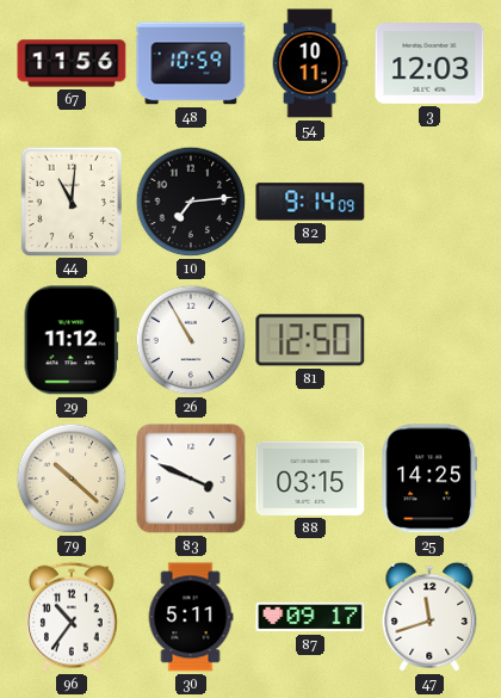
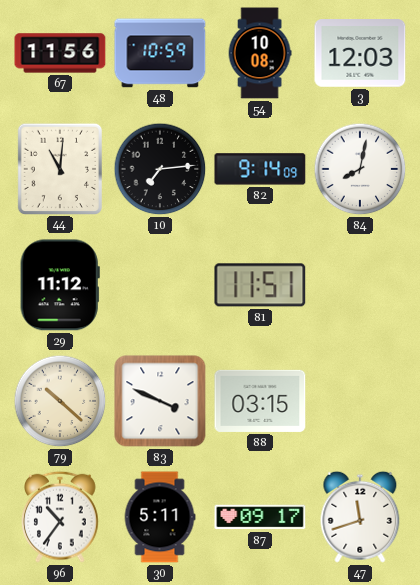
54: 10:11 -> 10:08
84: none -> 8:02
26: 10:55 -> none
81: 12:50 -> 11:51
25: 14:25 -> none
